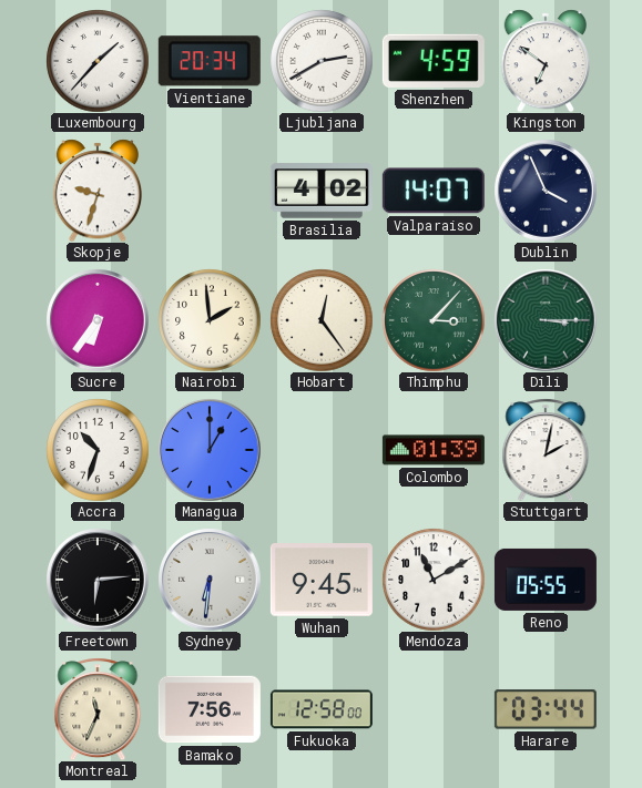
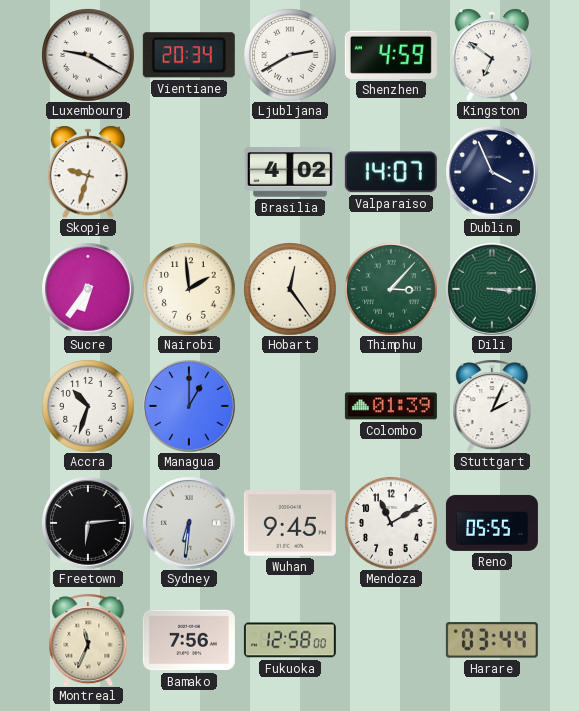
Luxembourg: 1:37 -> 9:20
Stuttgart: 2:02 -> 2:04
